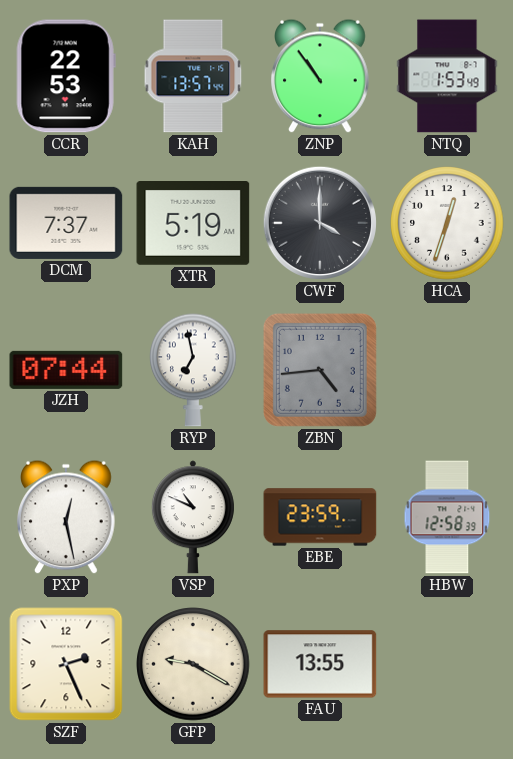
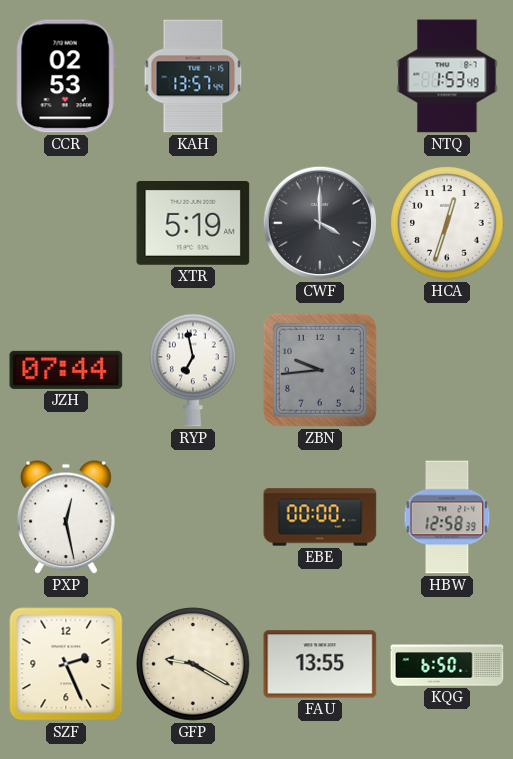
CCR: 22:53 -> 02:53
ZNP: 10:54 -> none
DCM: 7:37 -> none
ZBN: 4:44 -> 9:44
VSP: 10:49 -> none
EBE: 23:59 -> 00:00
KQG: none -> 6:50
